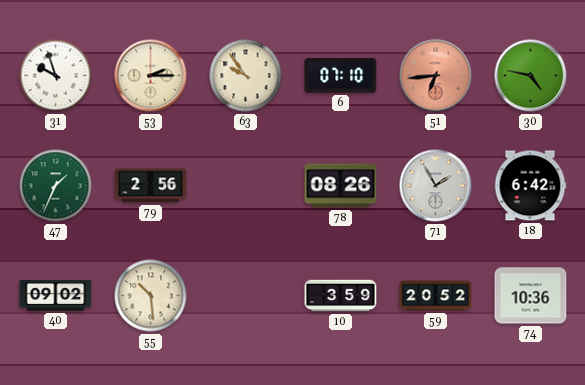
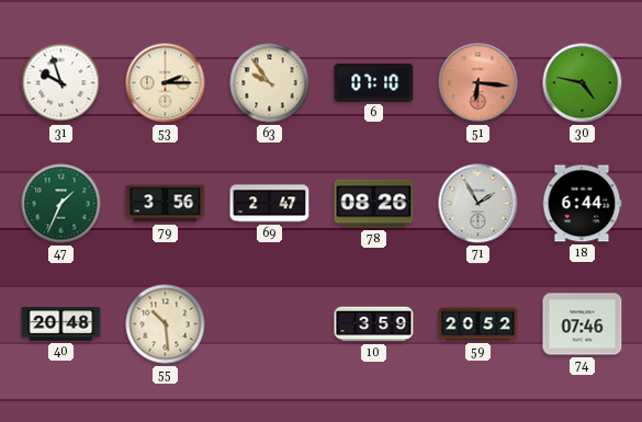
51: 6:44 -> 6:16
79: 2:56 -> 3:56
69: none -> 2:47
18: 6:42 -> 6:44
40: 09:02 -> 20:48
74: 10:36 -> 07:46
